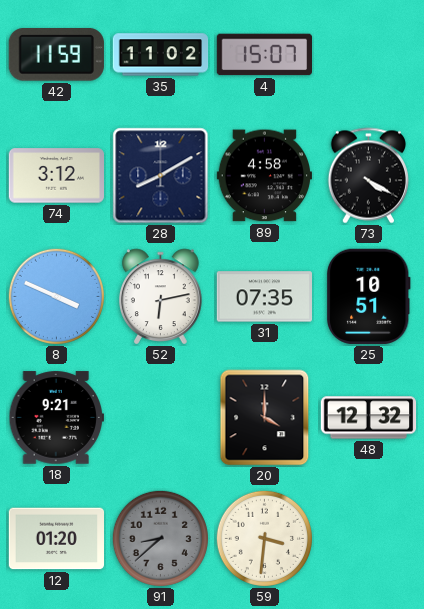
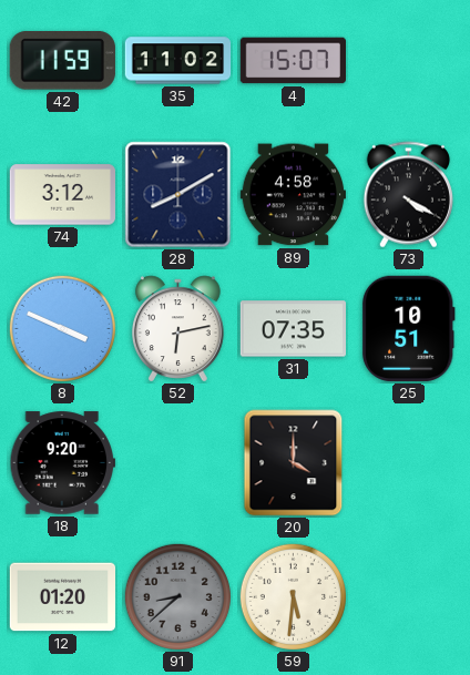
18: 9:21 -> 9:20
48: 12:32 -> none
59: 3:31 -> 5:31
